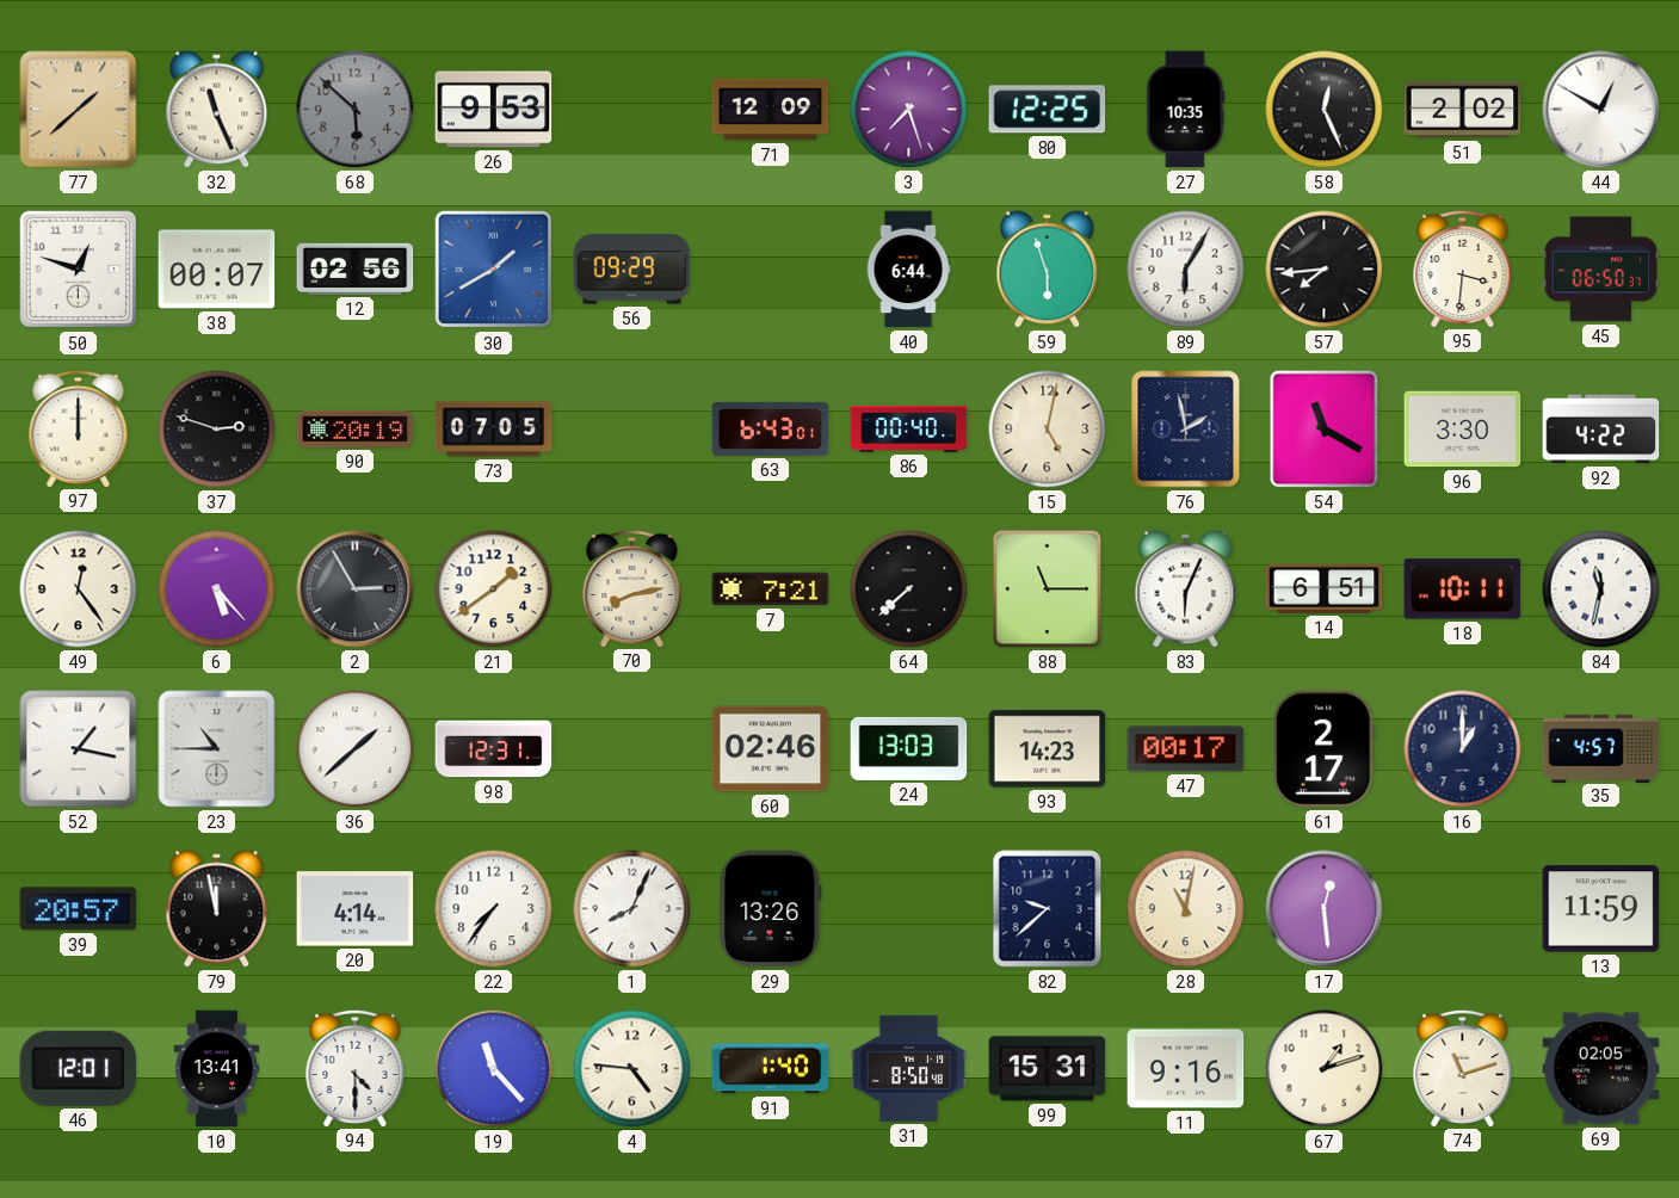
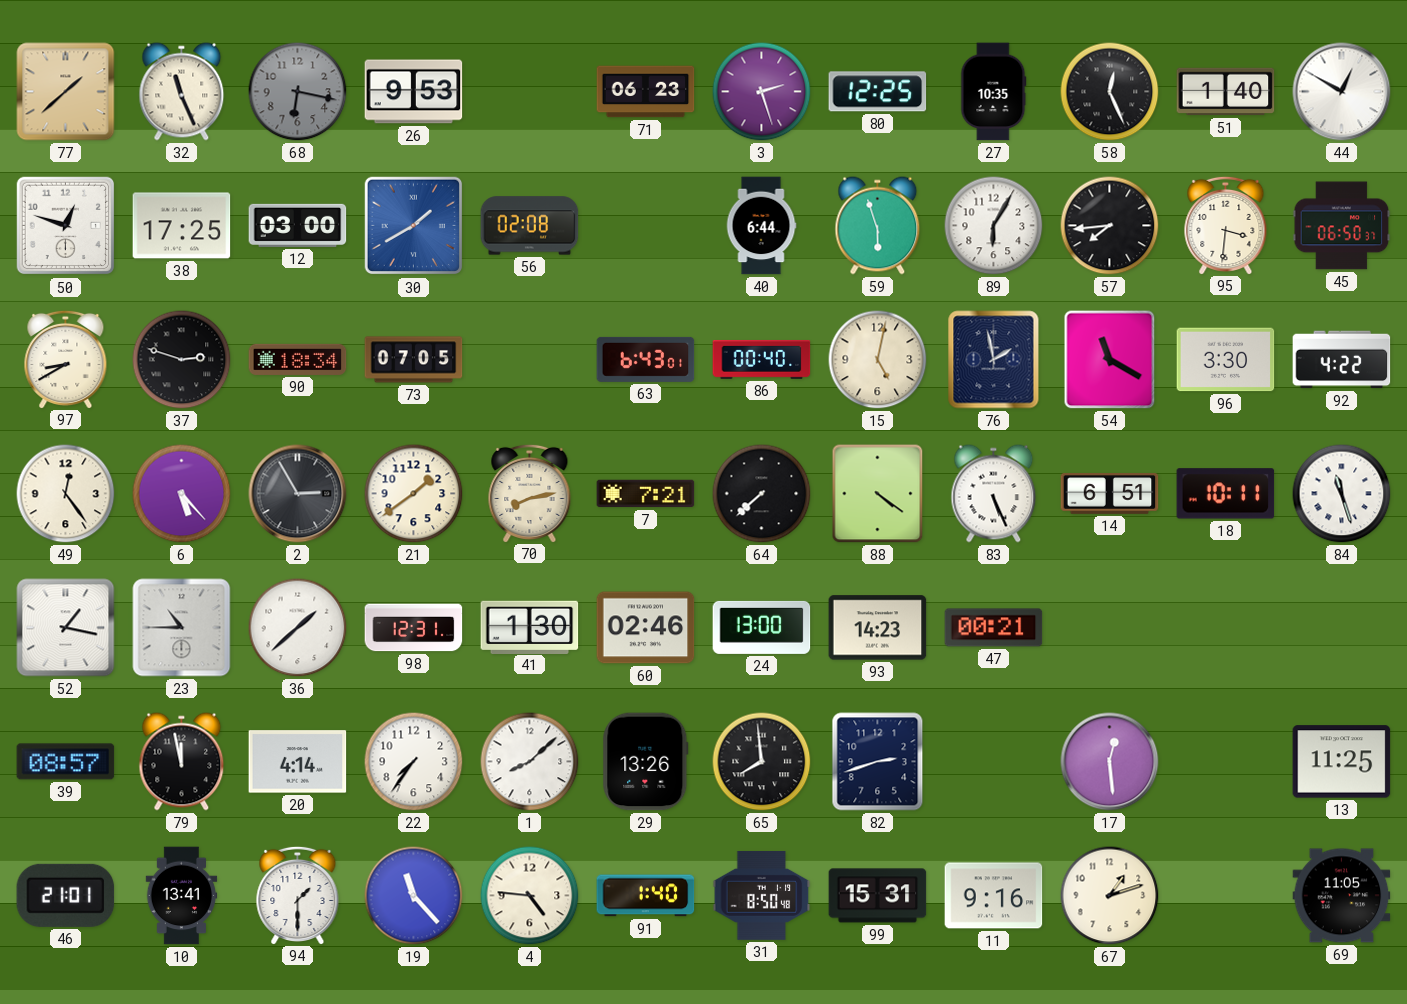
68: 5:52 -> 6:17
71: 12:09 -> 06:23
3: 7:27 -> 2:27
51: 2:02 -> 1:40
38: 00:07 -> 17:25
12: 02:56 -> 03:00
56: 09:29 -> 02:08
97: 12:00 -> 8:40
90: 20:19 -> 18:34
88: 11:15 -> 4:21
83: 6:04 -> 5:26
84: 11:32 -> 11:27
41: none -> 1:30
24: 13:03 -> 13:00
47: 00:17 -> 00:21
61: 2:17 -> none
16: 1:00 -> none
35: 4:57 -> none
39: 20:57 -> 08:57
1: 8:04 -> 8:08
65: none -> 7:59
82: 9:38 -> 2:42
28: 11:02 -> none
13: 11:59 -> 11:25
46: 12:01 -> 21:01
94: 4:30 -> 1:30
74: 11:12 -> none
69: 02:05 -> 11:05
